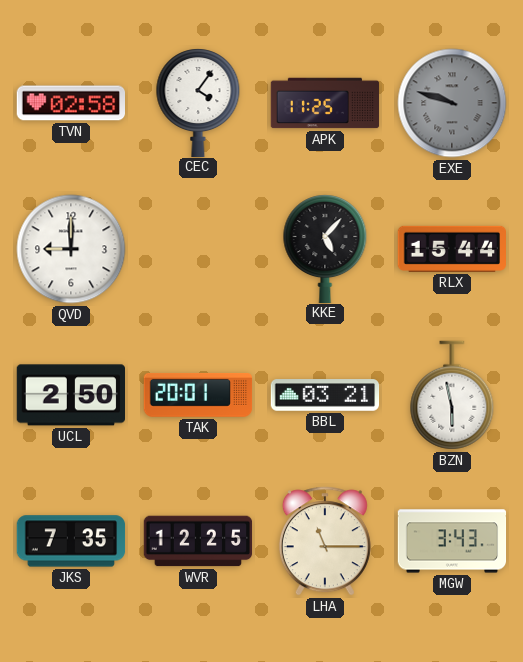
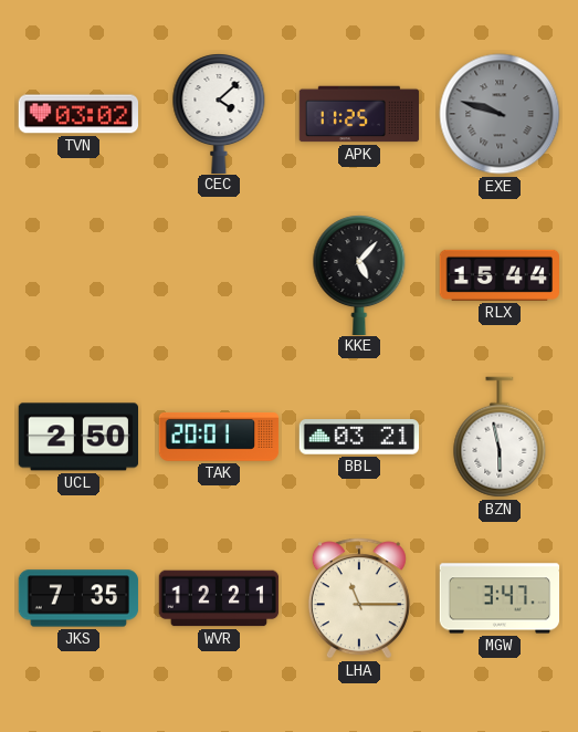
TVN: 02:58 -> 03:02
CEC: 4:06 -> 4:08
QVD: 9:00 -> none
WVR: 12:25 -> 12:21
MGW: 3:43 -> 3:47
